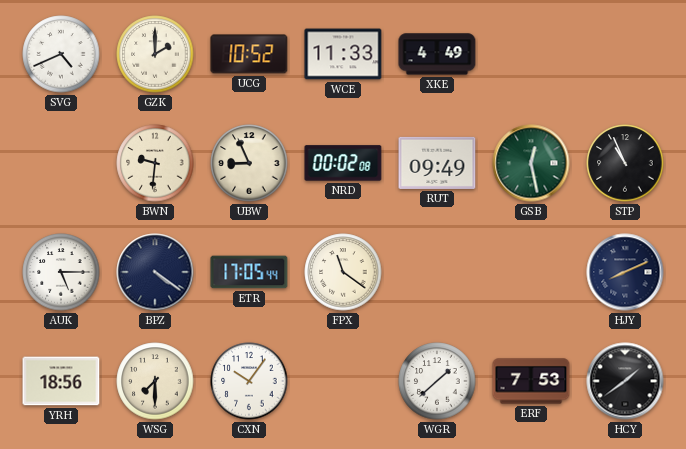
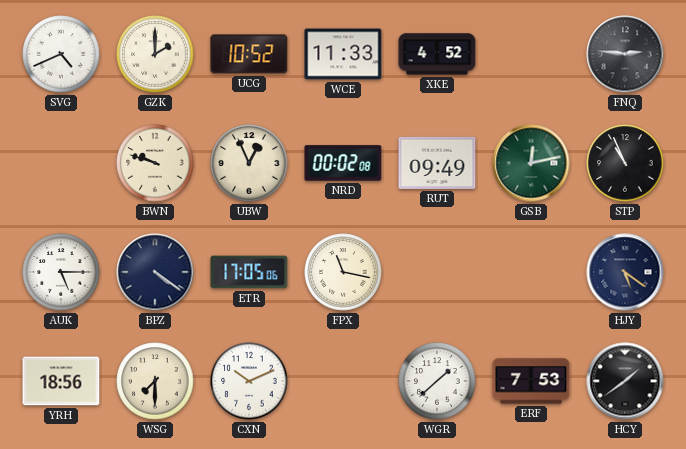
XKE: 4:49 -> 4:52
FNQ: none -> 2:46
BWN: 9:31 -> 9:48
UBW: 8:56 -> 12:56
GSB: 12:28 -> 12:13
ETR: 17:05:44 -> 17:05:06
FPX: 11:21 -> 11:17
HJY: 8:11 -> 5:21
CXN: 10:06 -> 10:11
